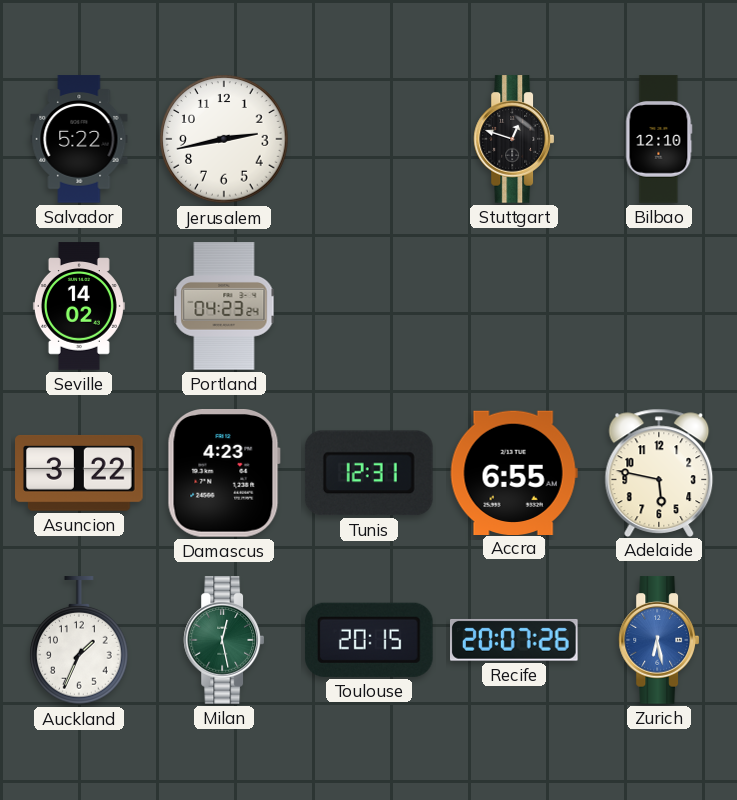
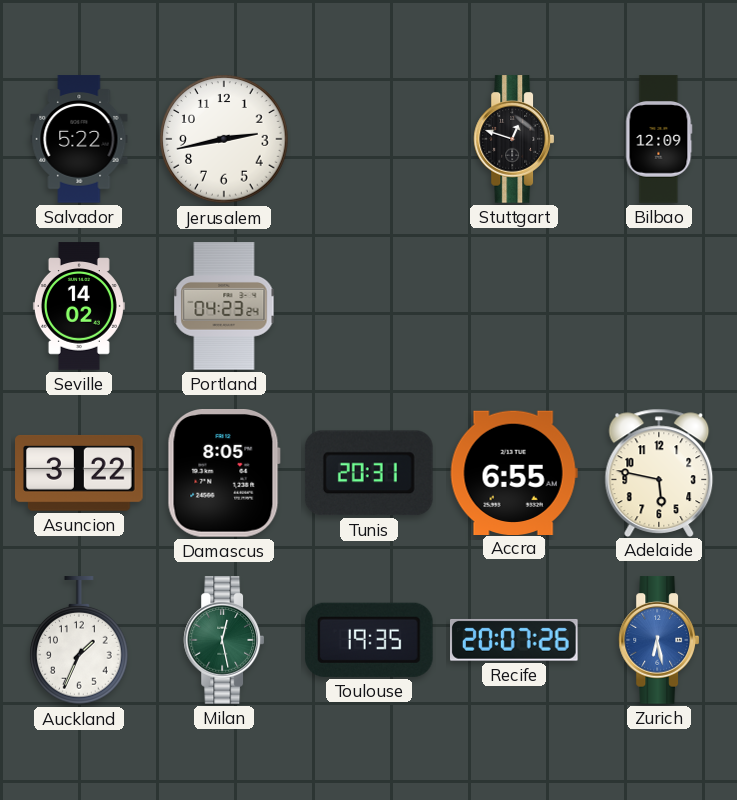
Bilbao: 12:10 -> 12:09
Damascus: 4:23 -> 8:05
Tunis: 12:31 -> 20:31
Toulouse: 20:15 -> 19:35
